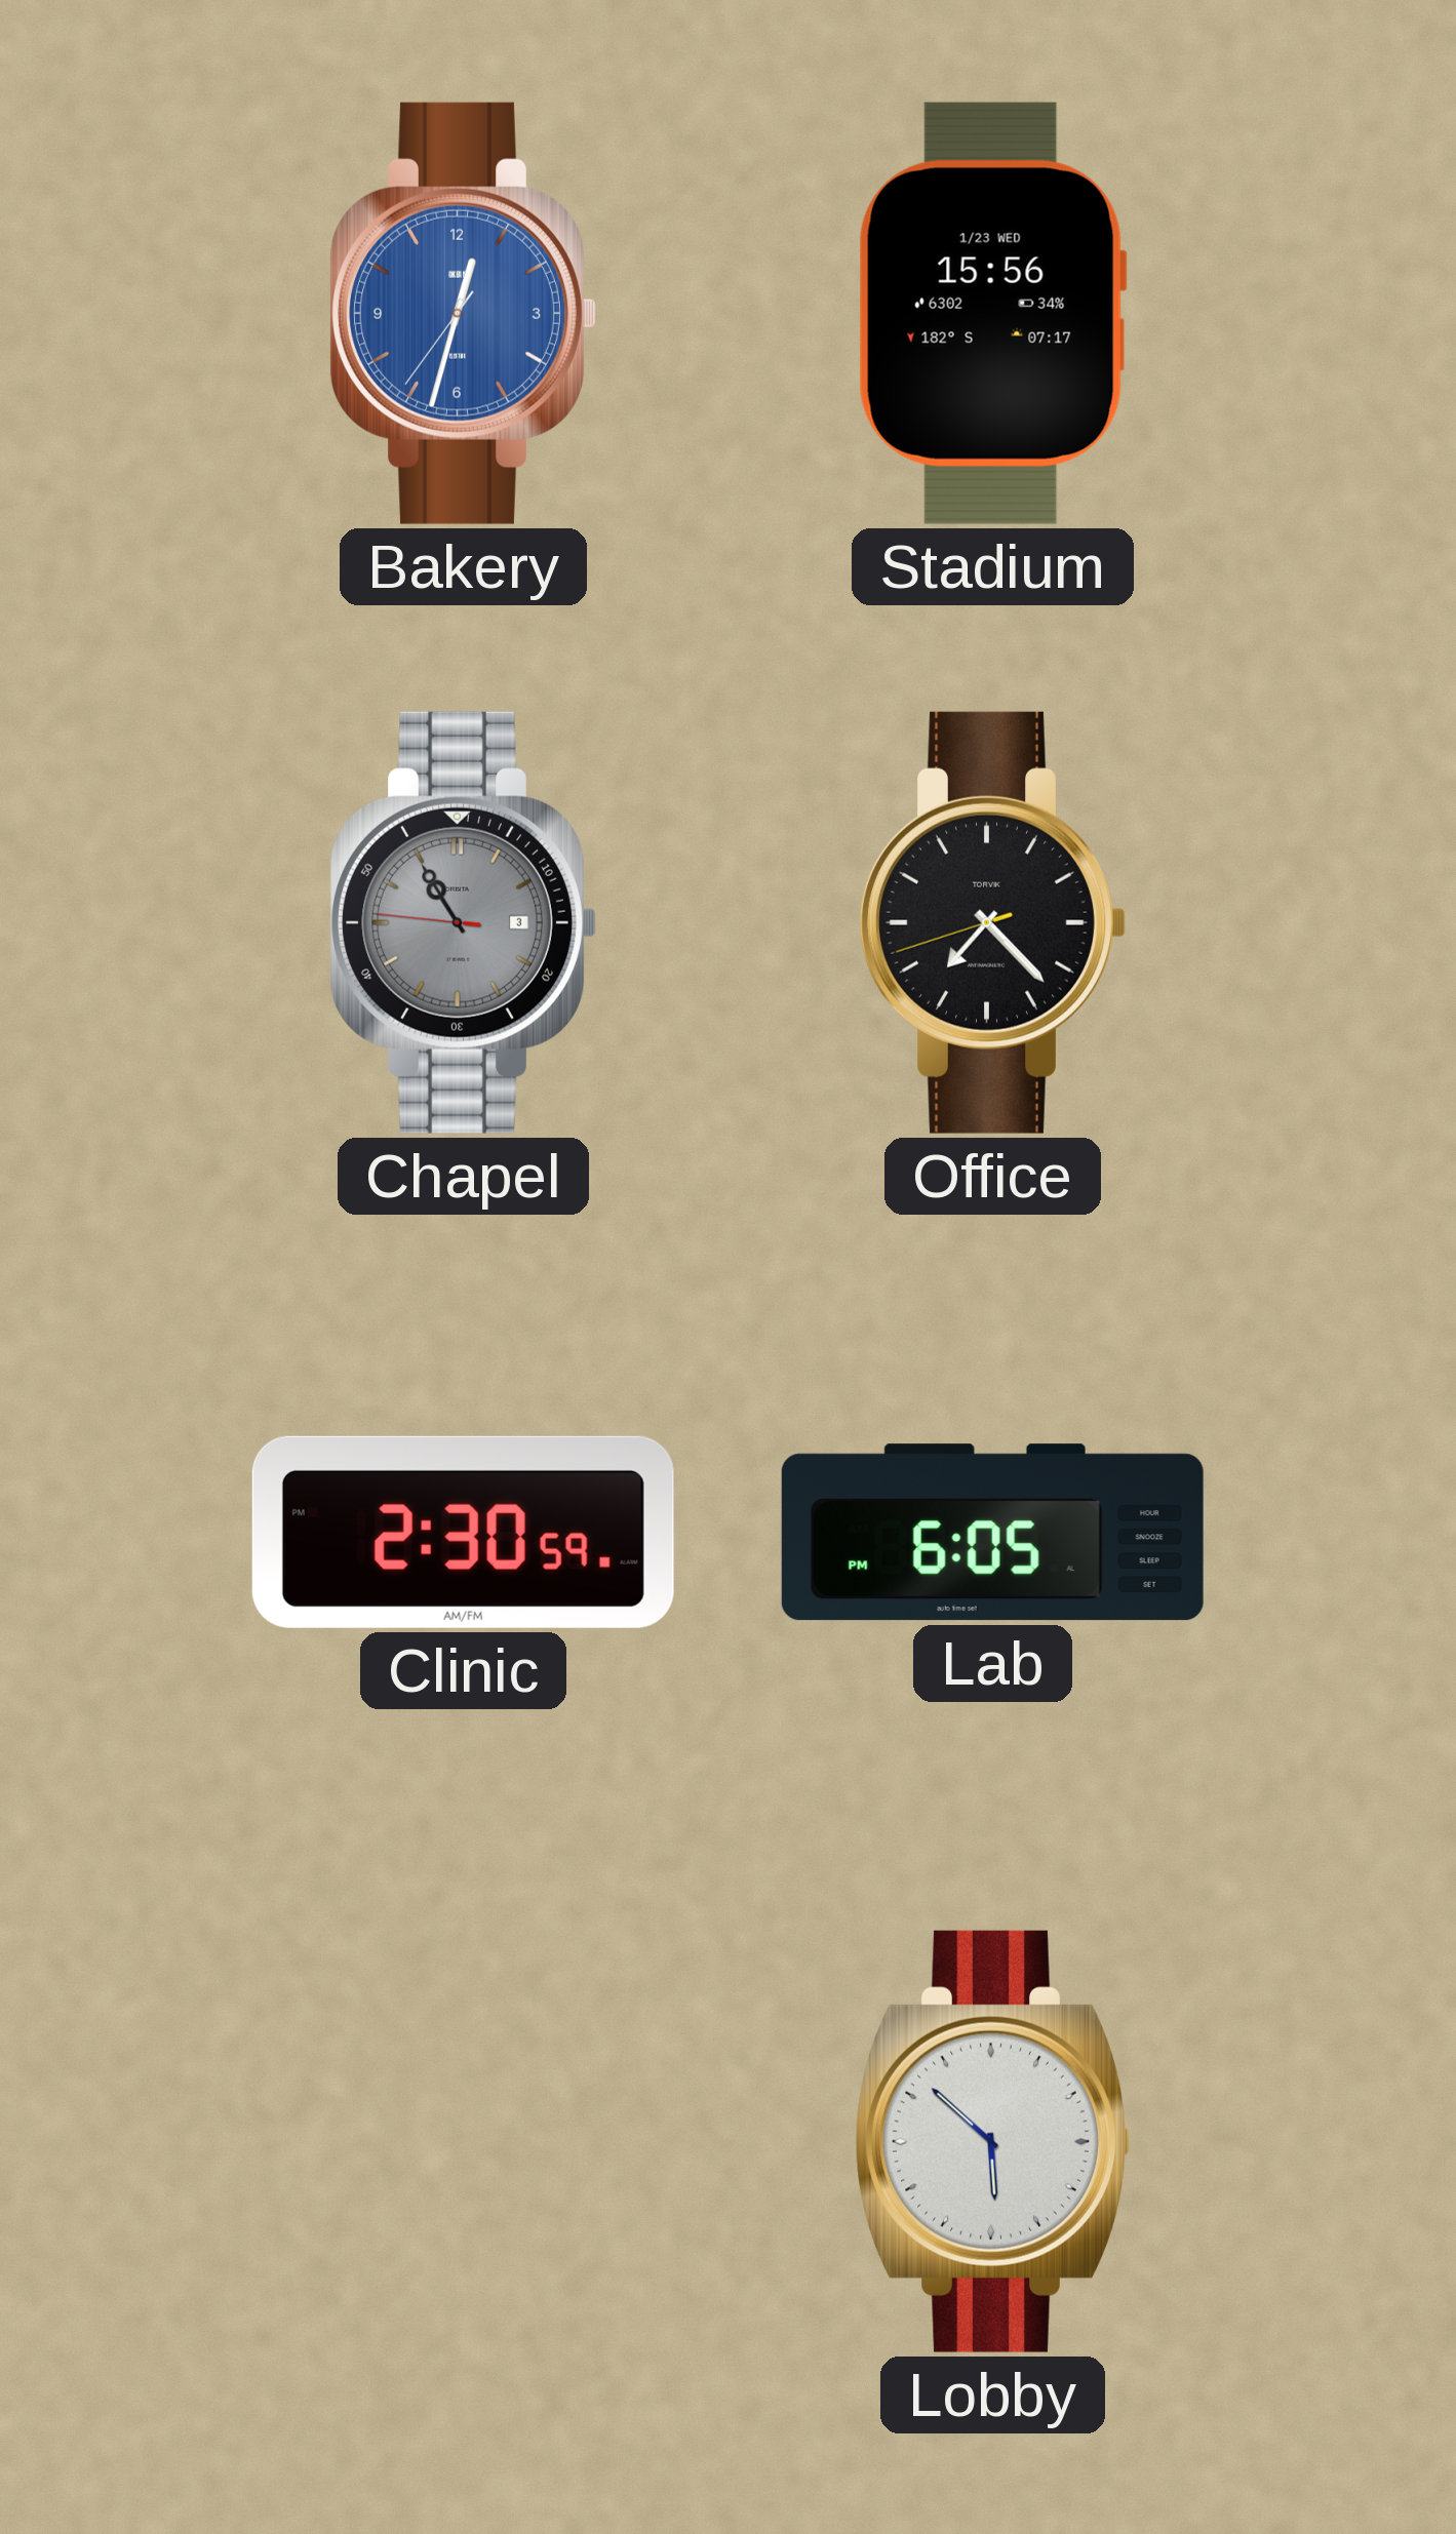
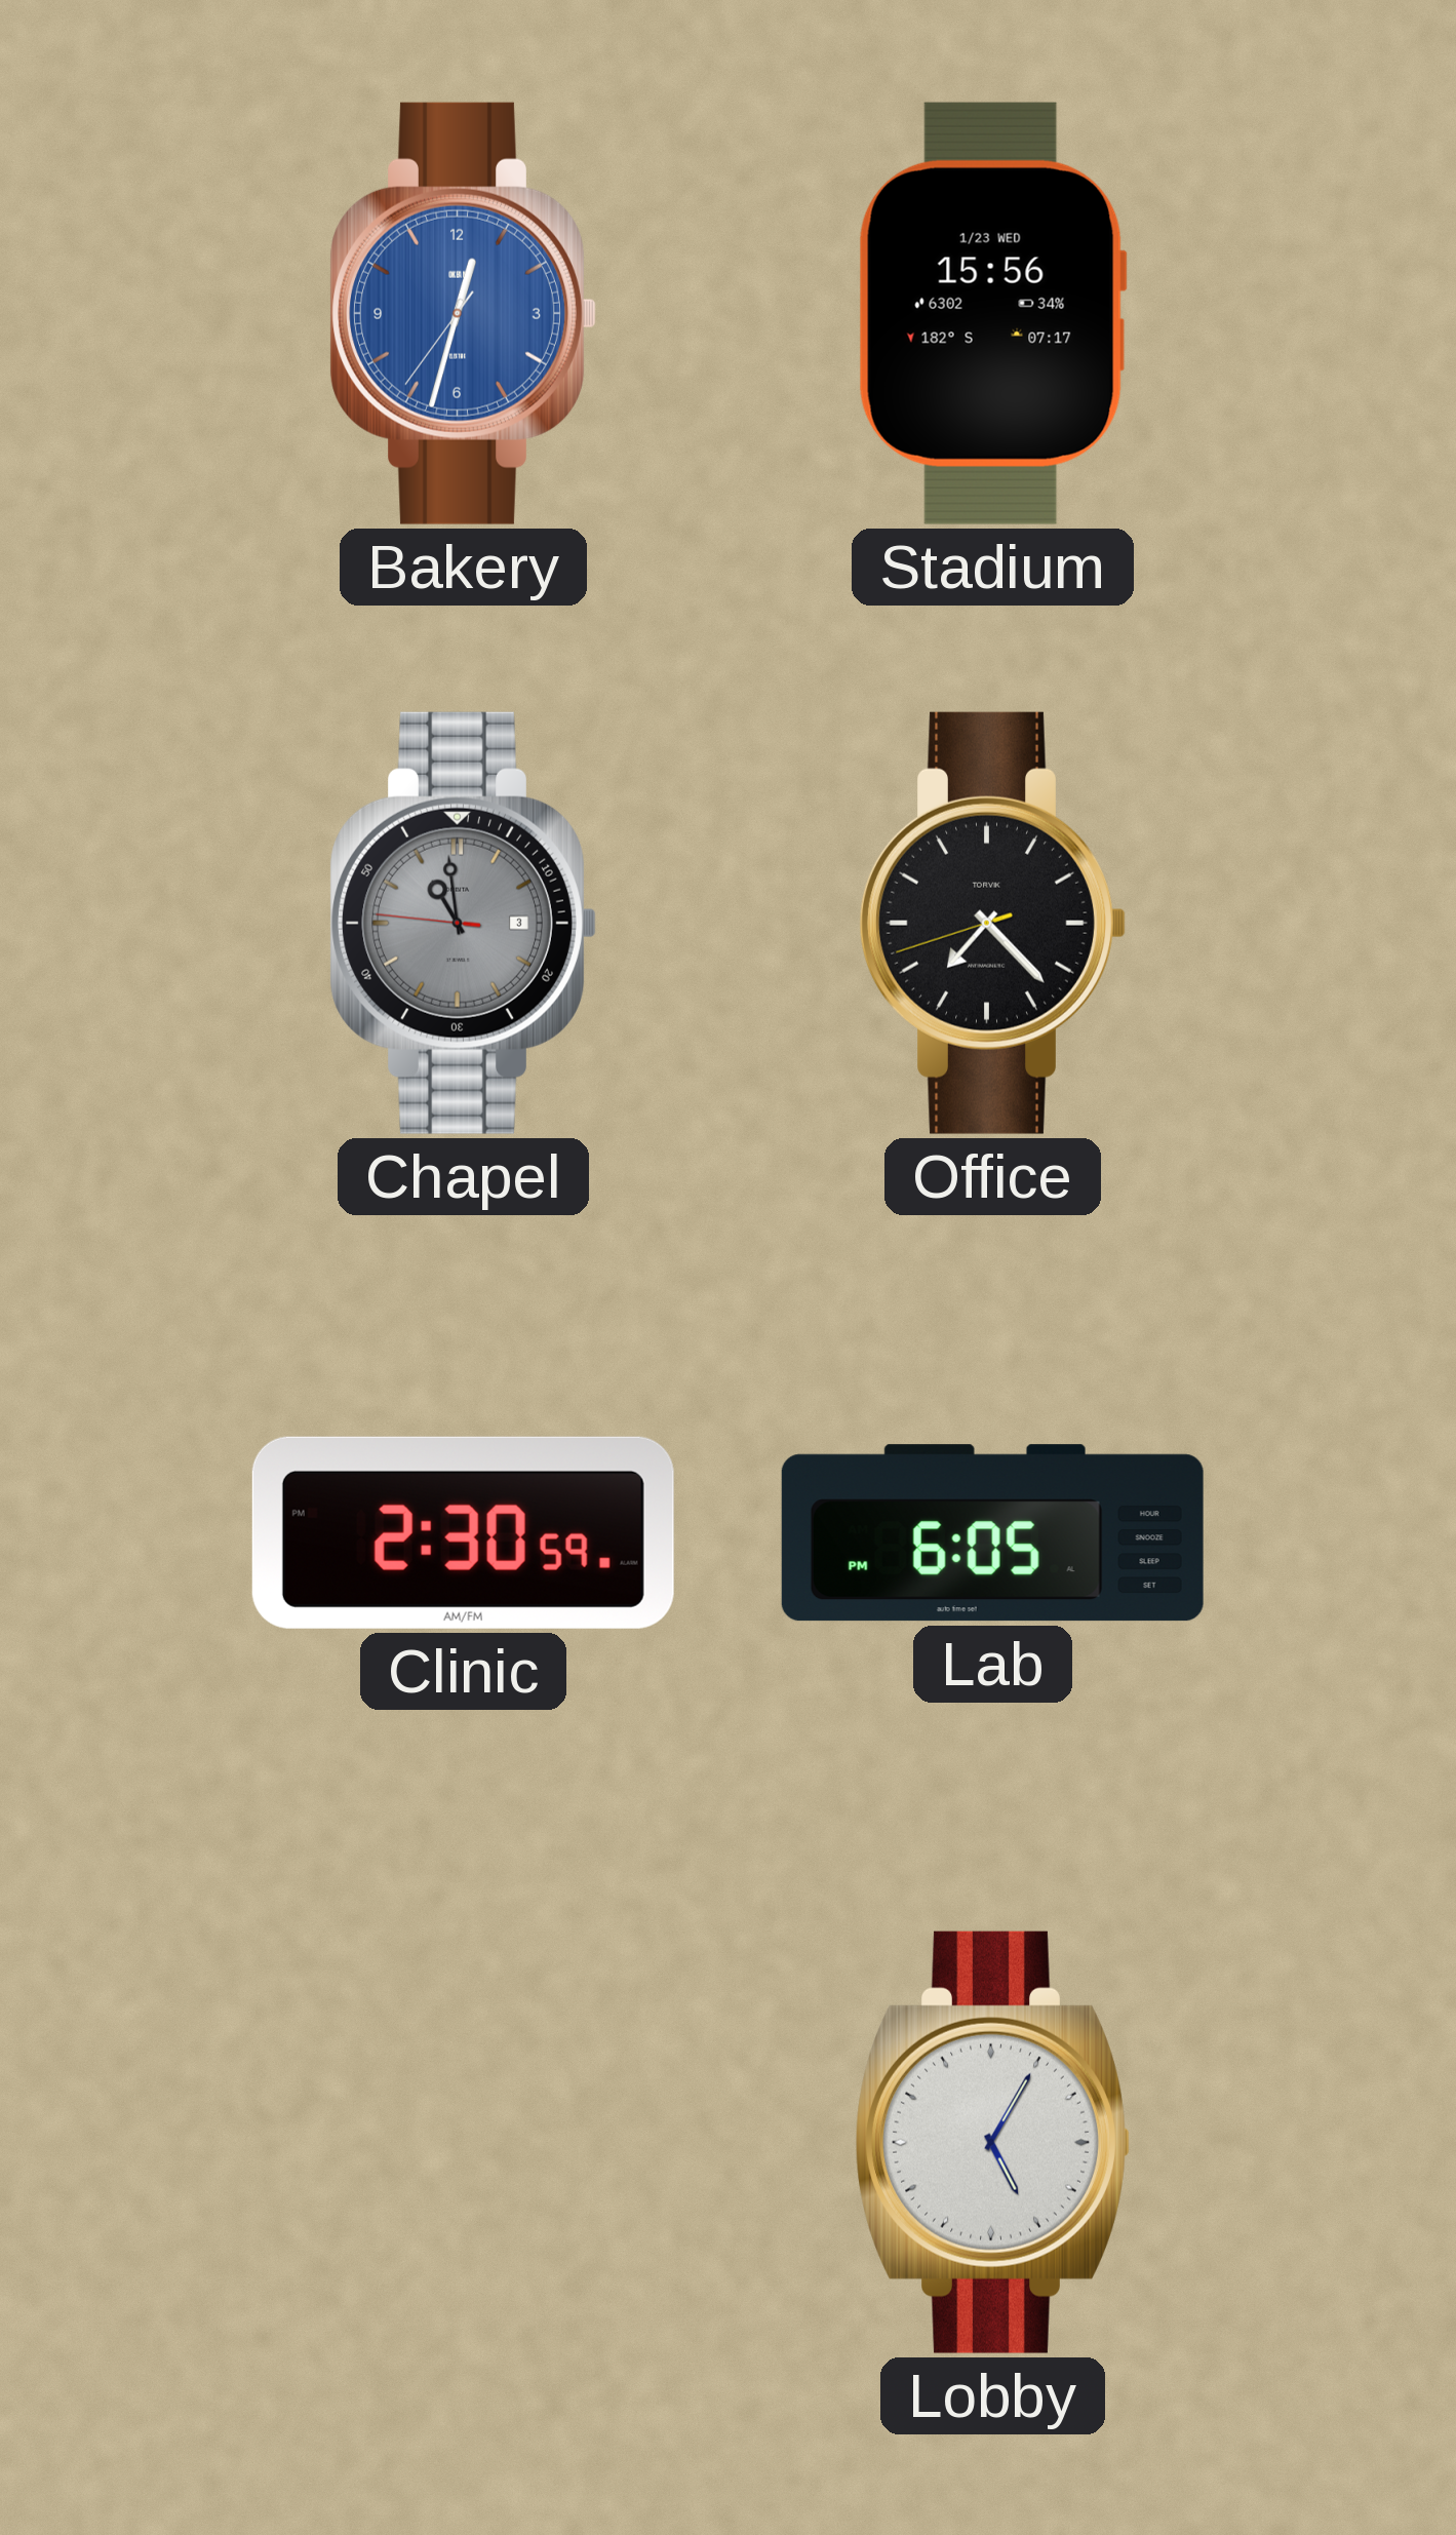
Chapel: 10:54 -> 10:58
Lobby: 5:52 -> 5:05
